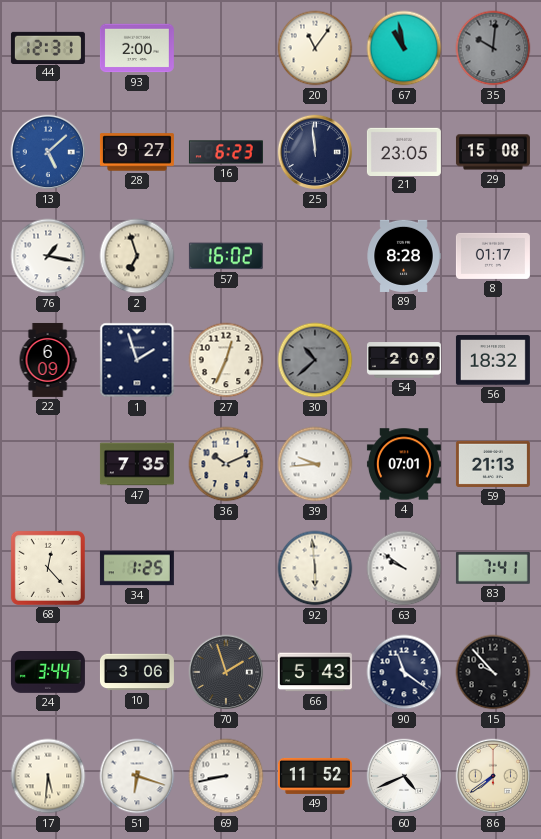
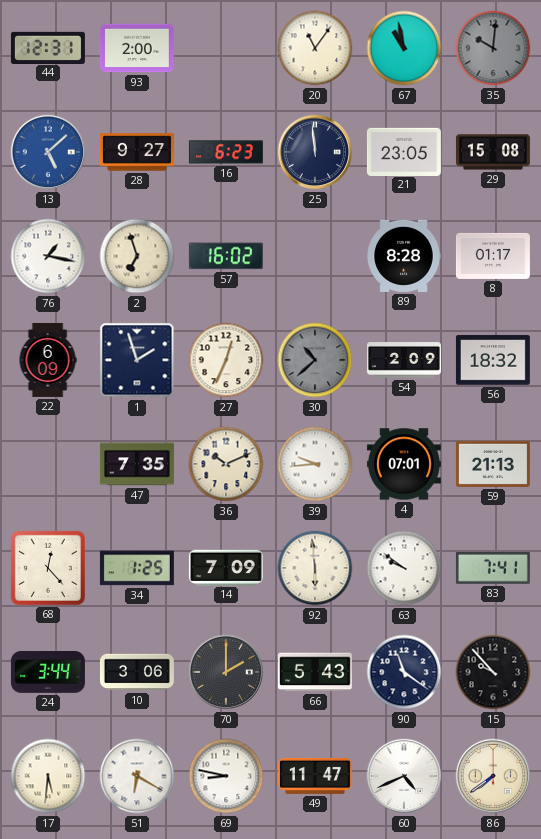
14: none -> 7:09
70: 1:57 -> 2:00
51: 6:18 -> 6:20
69: 8:43 -> 8:47
49: 11:52 -> 11:47
